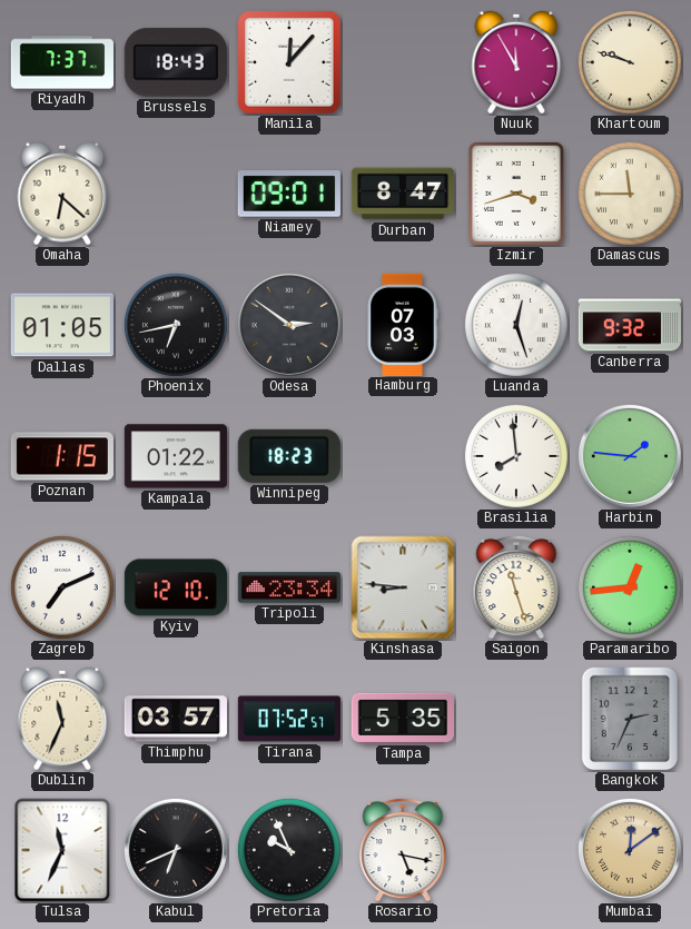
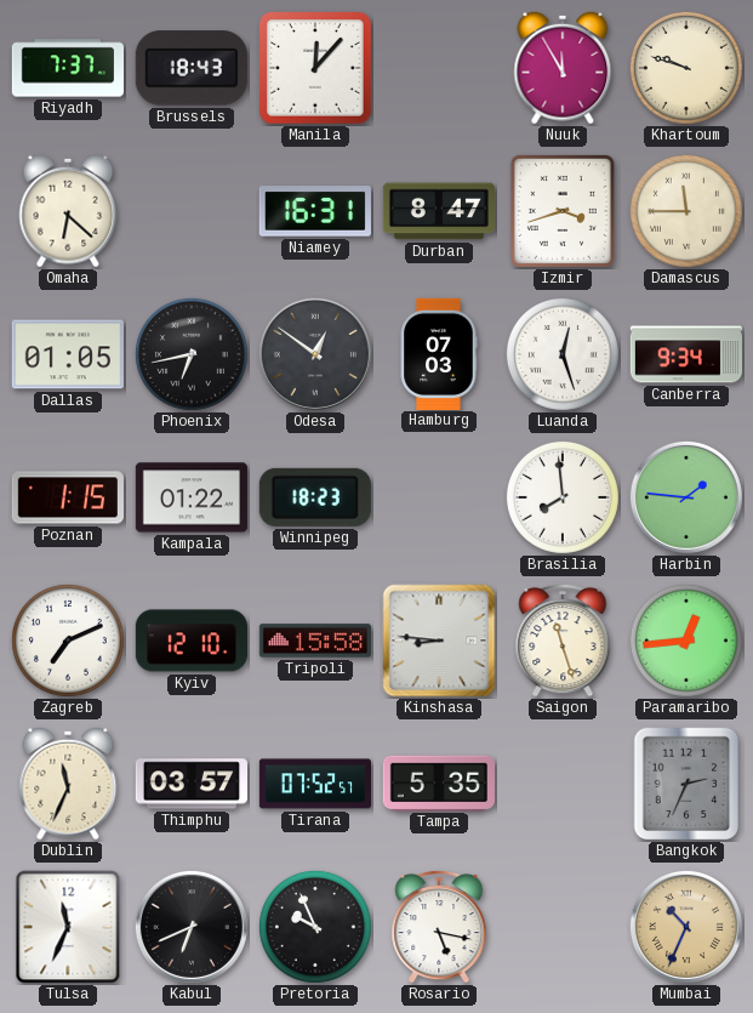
Niamey: 09:01 -> 16:31
Odesa: 2:51 -> 12:51
Canberra: 9:32 -> 9:34
Tripoli: 23:34 -> 15:58
Mumbai: 12:09 -> 10:34
